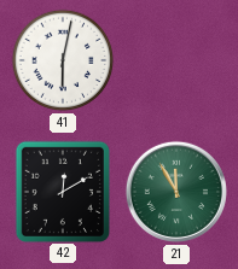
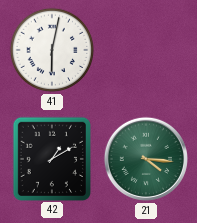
42: 12:10 -> 1:10
21: 11:55 -> 4:16
